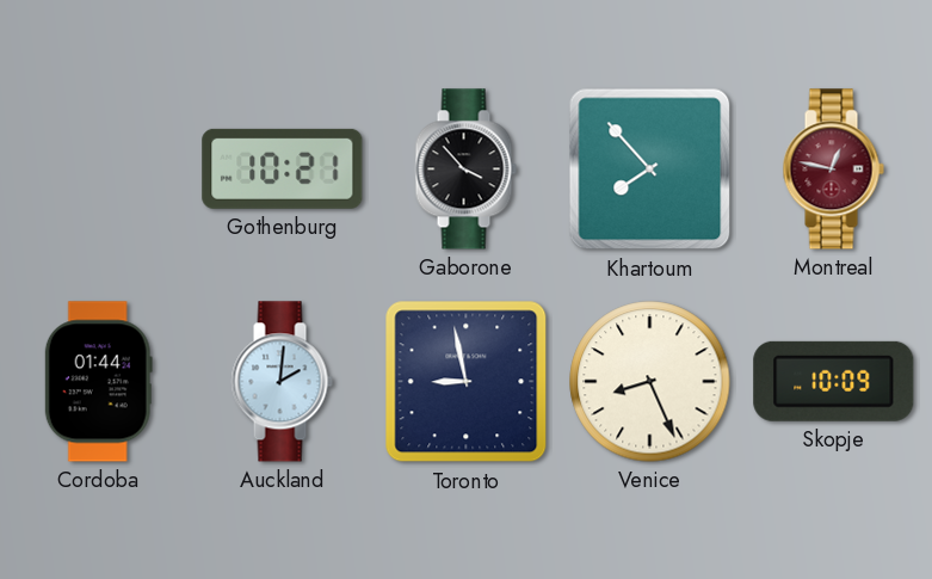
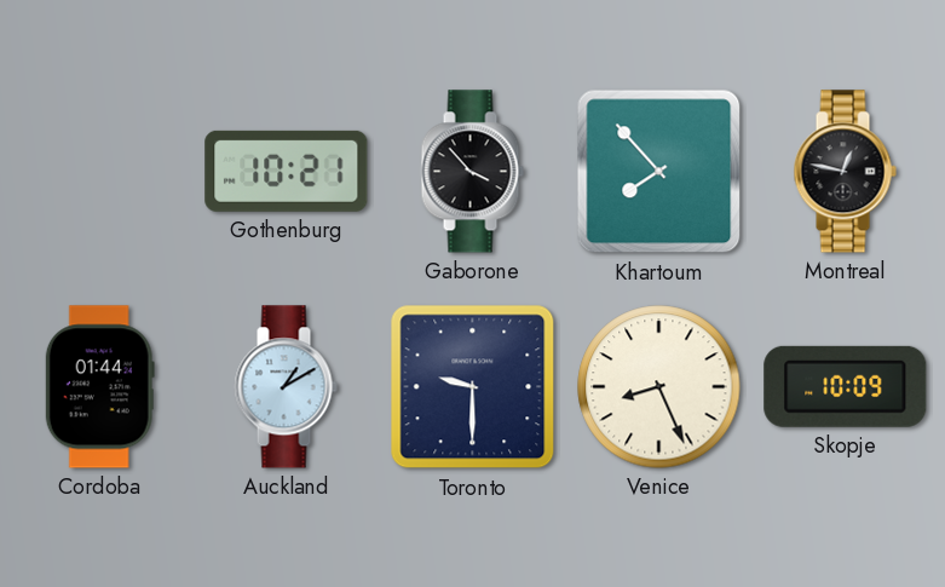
Montreal dial: burgundy -> black
Auckland: 2:01 -> 1:10
Toronto: 8:58 -> 9:30
